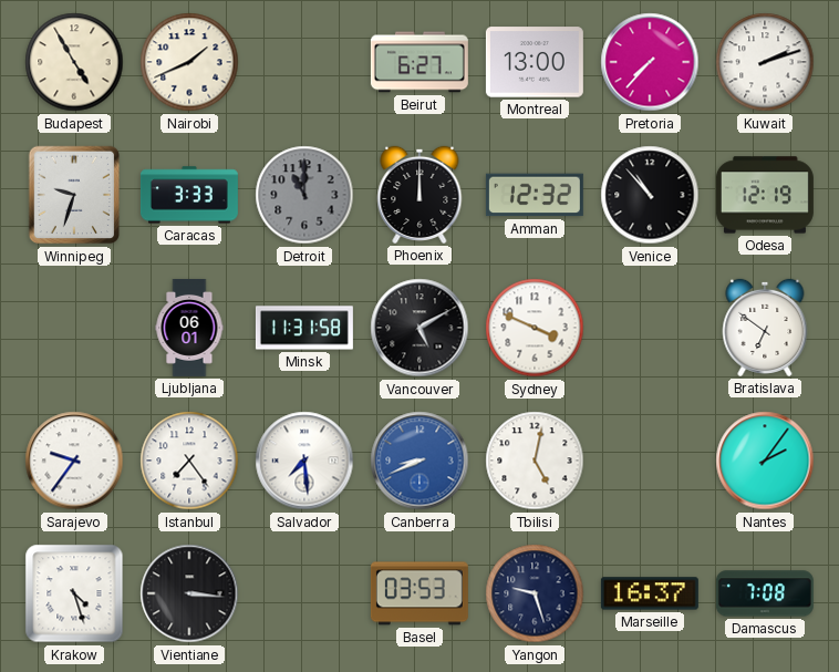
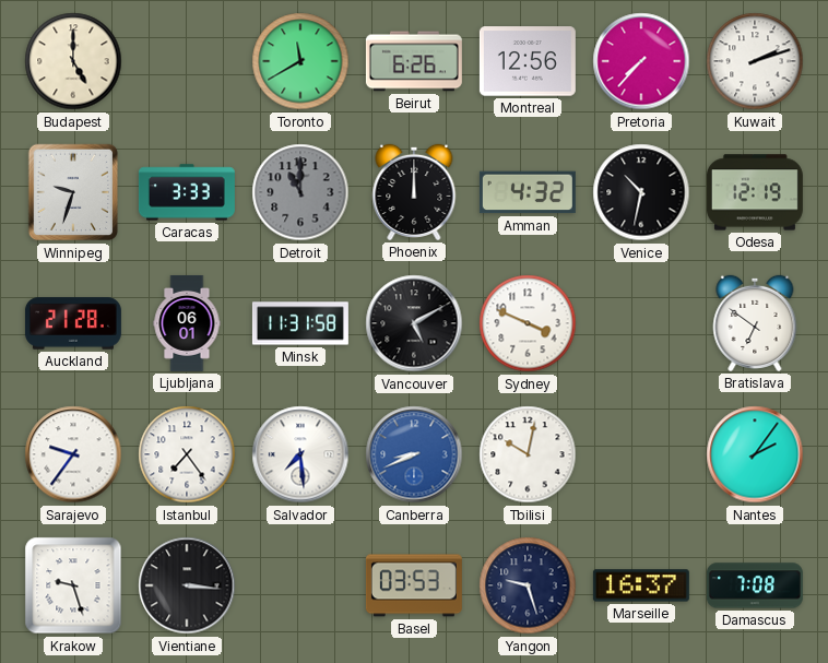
Budapest: 4:55 -> 5:00
Nairobi: 1:41 -> none
Toronto: none -> 11:40
Beirut: 6:27 -> 6:26
Montreal: 13:00 -> 12:56
Amman: 12:32 -> 4:32
Venice: 10:53 -> 10:32
Auckland: none -> 21:28
Tbilisi: 5:02 -> 10:02
Krakow: 4:27 -> 9:27
